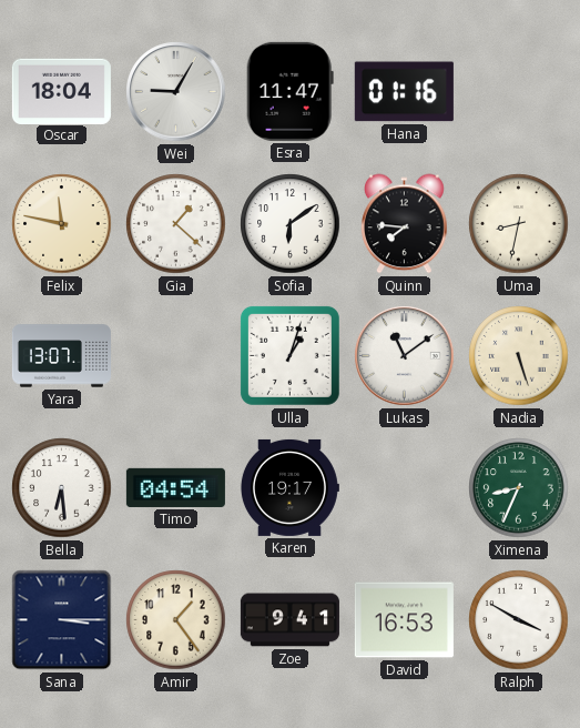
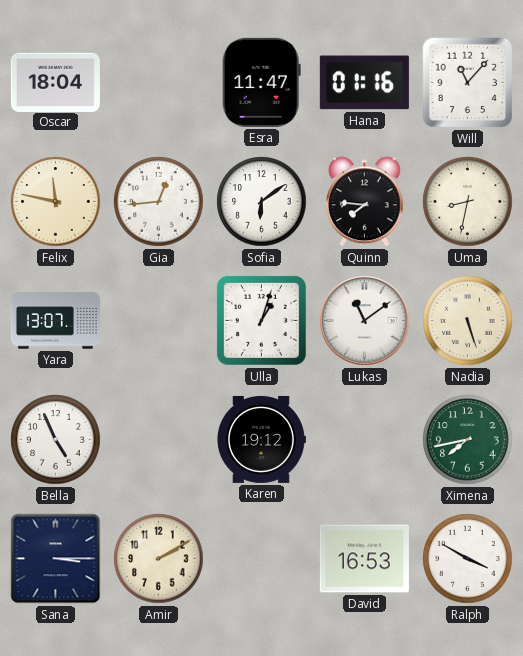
Wei: 9:05 -> none
Will: none -> 11:07
Gia: 1:22 -> 12:44
Bella: 6:29 -> 4:56
Timo: 04:54 -> none
Karen: 19:17 -> 19:12
Ximena: 8:34 -> 7:43
Amir: 1:24 -> 2:10
Zoe: 9:41 -> none
